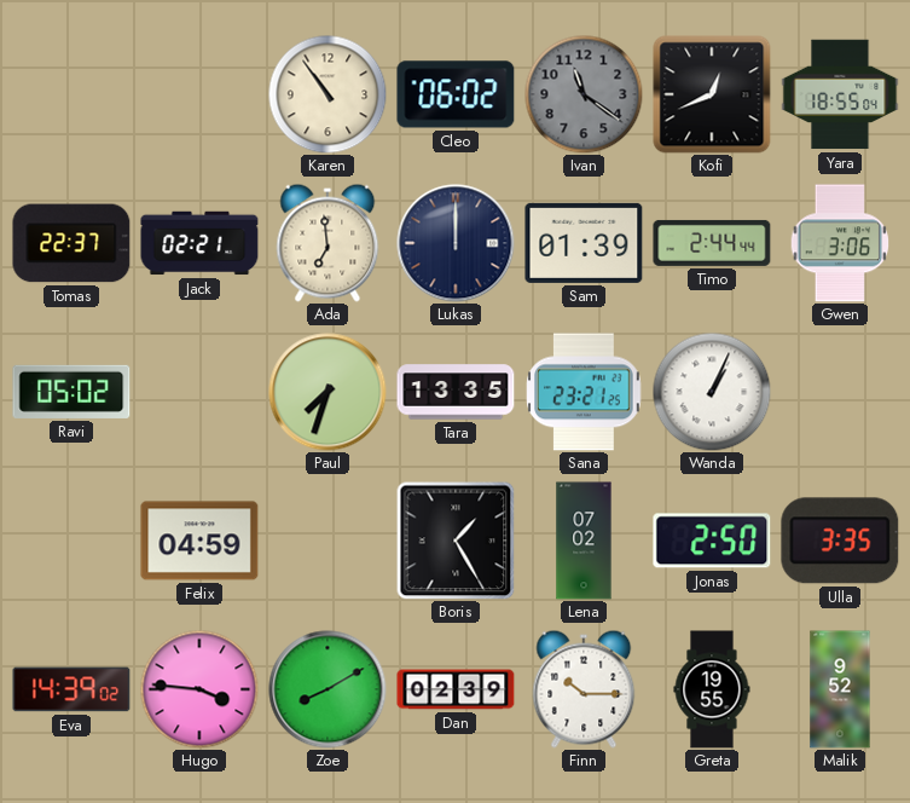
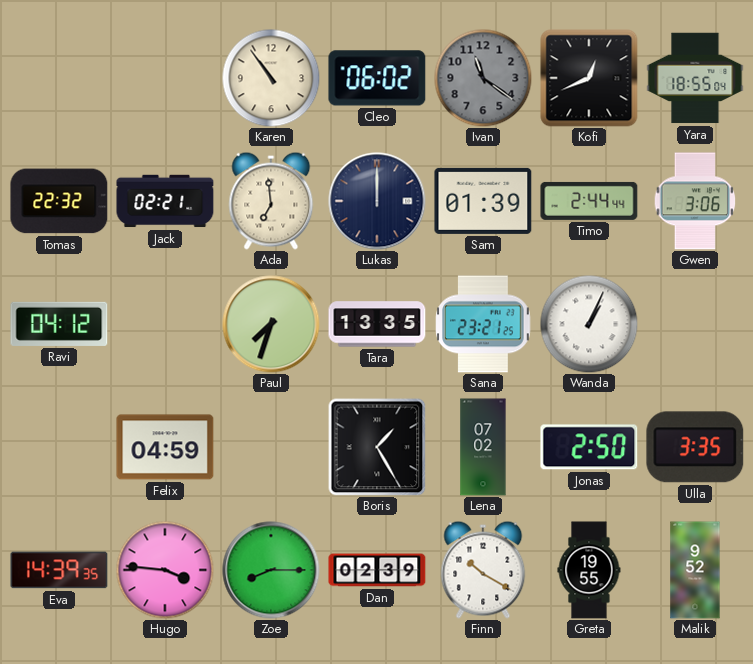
Tomas: 22:37 -> 22:32
Ravi: 05:02 -> 04:12
Eva: 14:39:02 -> 14:39:35
Zoe: 8:10 -> 8:15
Finn: 10:15 -> 10:20
